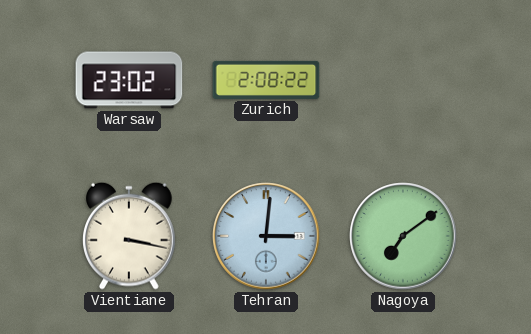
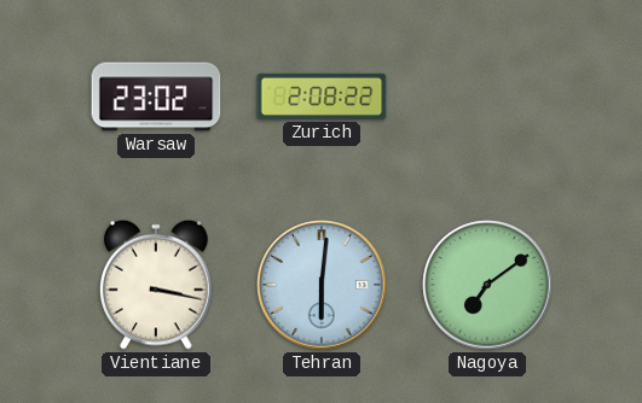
Tehran: 3:01 -> 6:01
